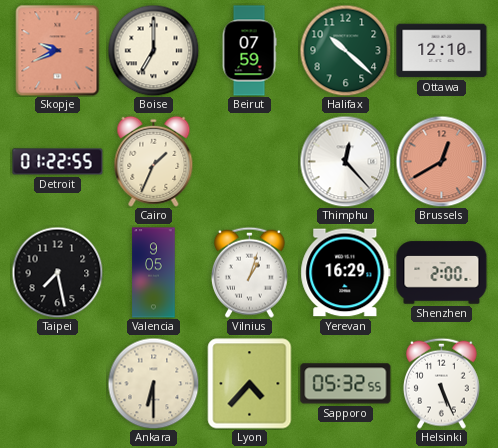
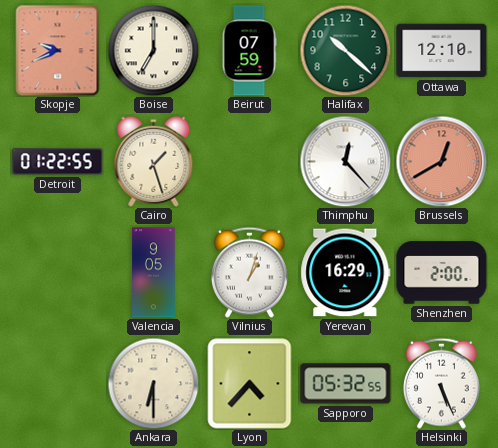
Cairo: 1:34 -> 1:27
Taipei: 7:28 -> none
